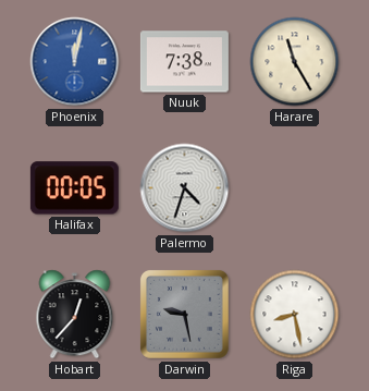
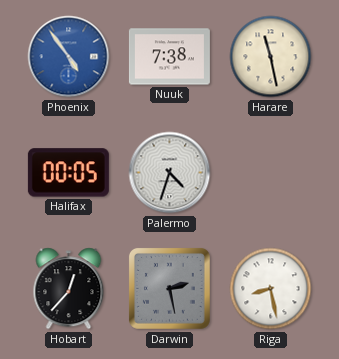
Phoenix: 12:02 -> 4:54
Harare: 11:25 -> 11:28
Darwin: 9:28 -> 2:28
